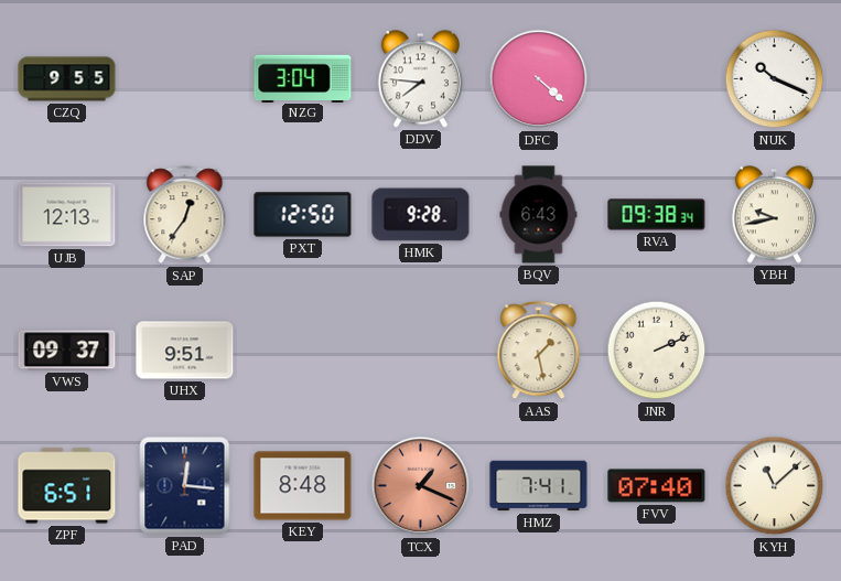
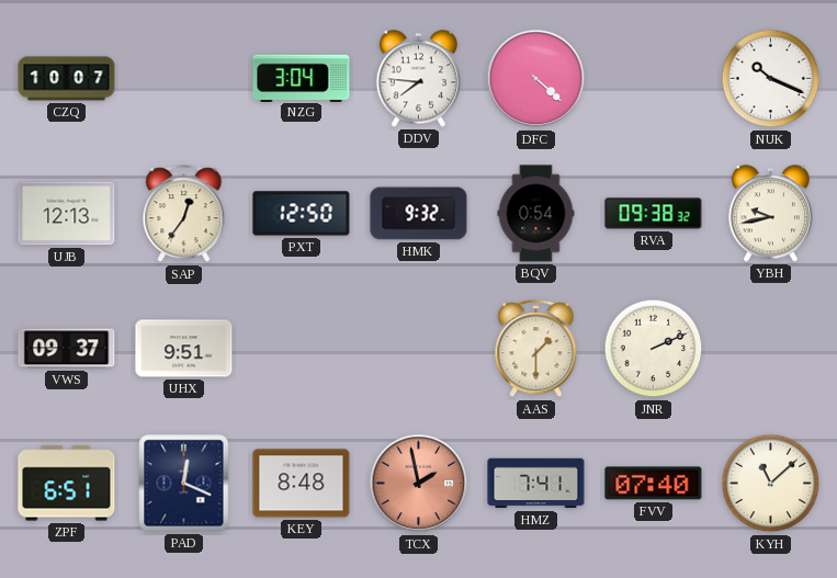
CZQ: 9:55 -> 10:07
HMK: 9:28 -> 9:32
BQV: 6:43 -> 0:54
RVA: 09:38:34 -> 09:38:32
AAS: 1:28 -> 1:30
PAD: 12:16 -> 12:19
TCX: 1:19 -> 1:58
